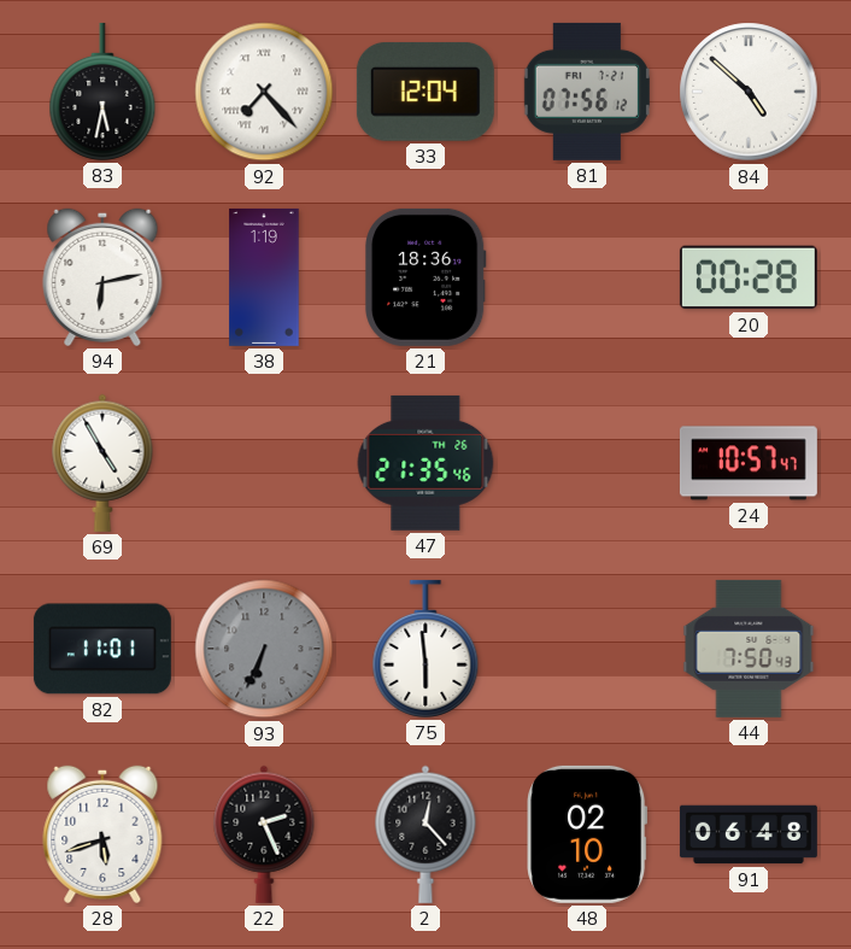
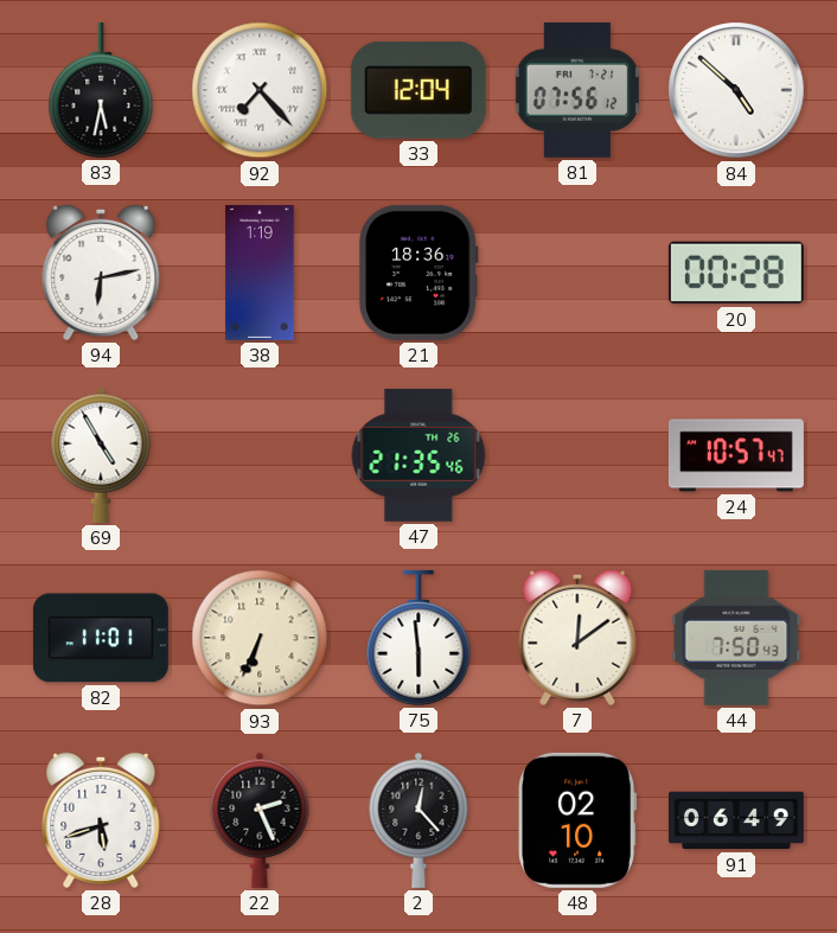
93 dial: grey -> cream
7: none -> 12:09
91: 06:48 -> 06:49
